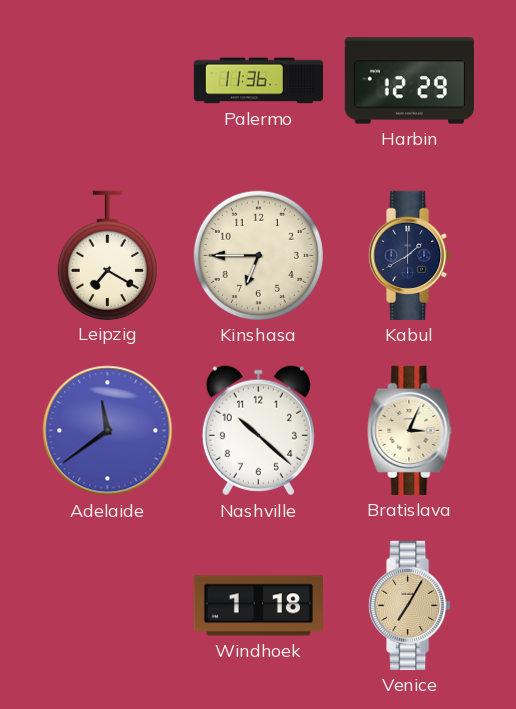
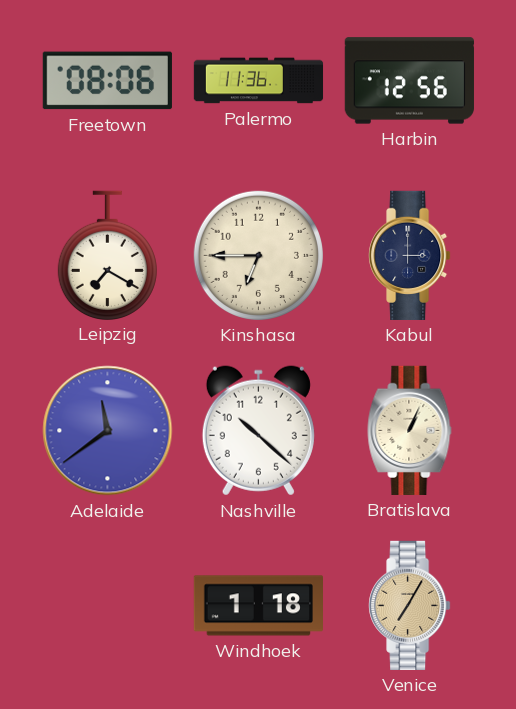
Freetown: none -> 08:06
Harbin: 12:29 -> 12:56
Kabul: 1:40 -> 3:00
Bratislava: 3:04 -> 1:04
